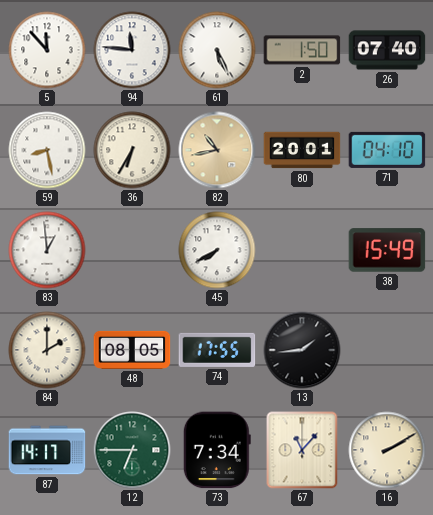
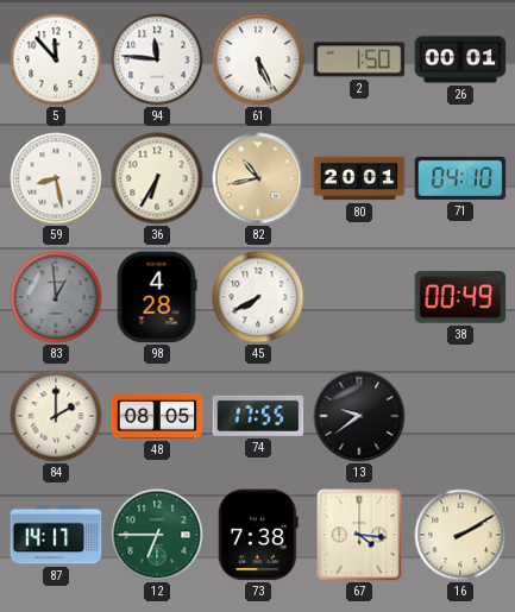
26: 07:40 -> 00:01
83 dial: white -> grey
98: none -> 4:28
38: 15:49 -> 00:49
13: 1:44 -> 9:39
73: 7:34 -> 7:38
67: 11:07 -> 4:16
